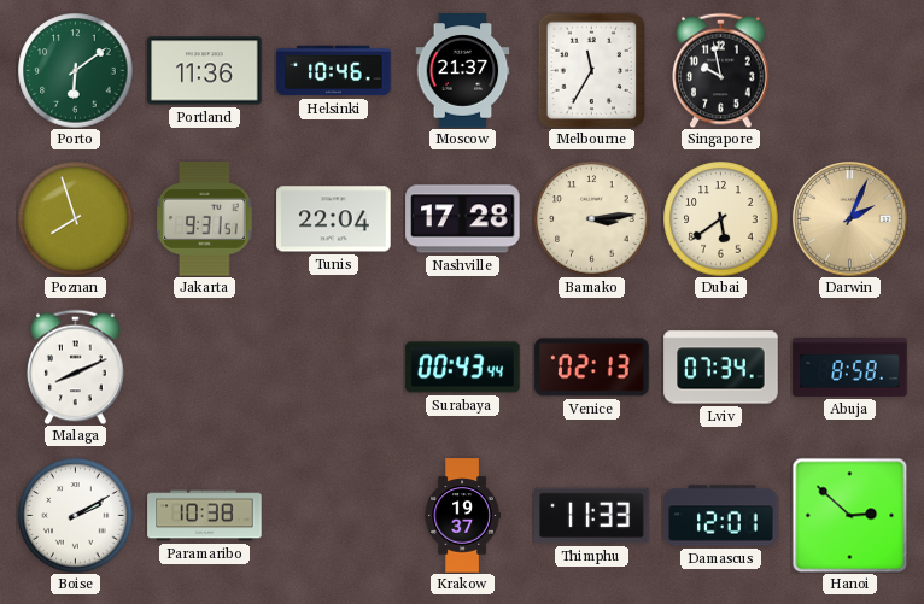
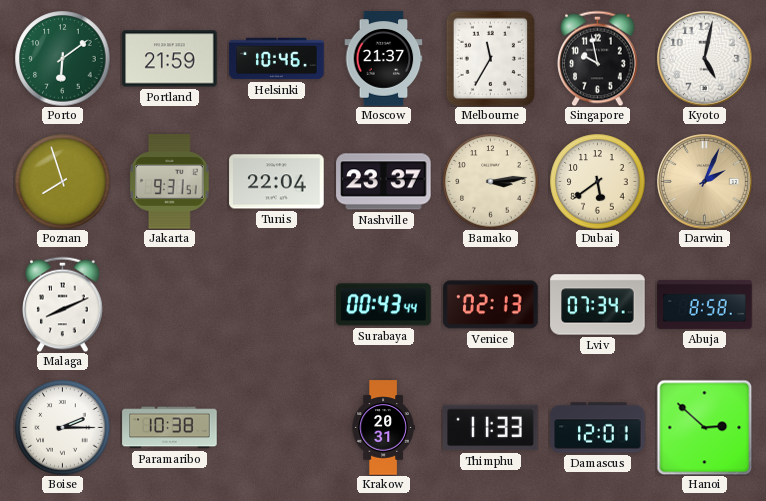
Portland: 11:36 -> 21:59
Kyoto: none -> 5:02
Nashville: 17:28 -> 23:37
Boise: 2:10 -> 2:15
Krakow: 19:37 -> 20:31
